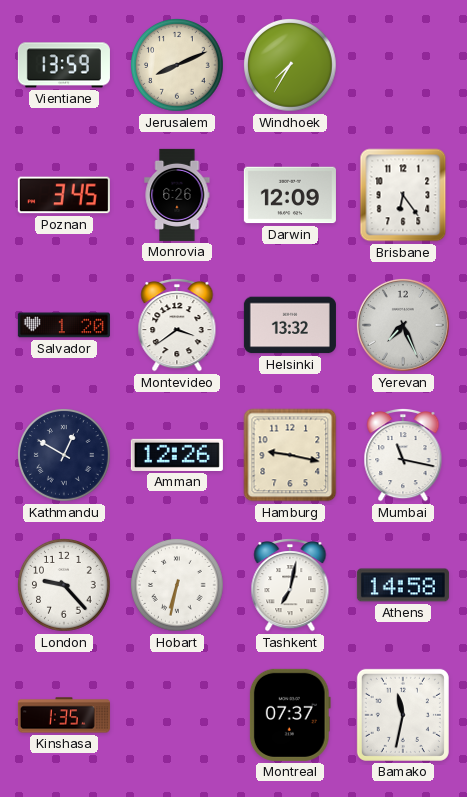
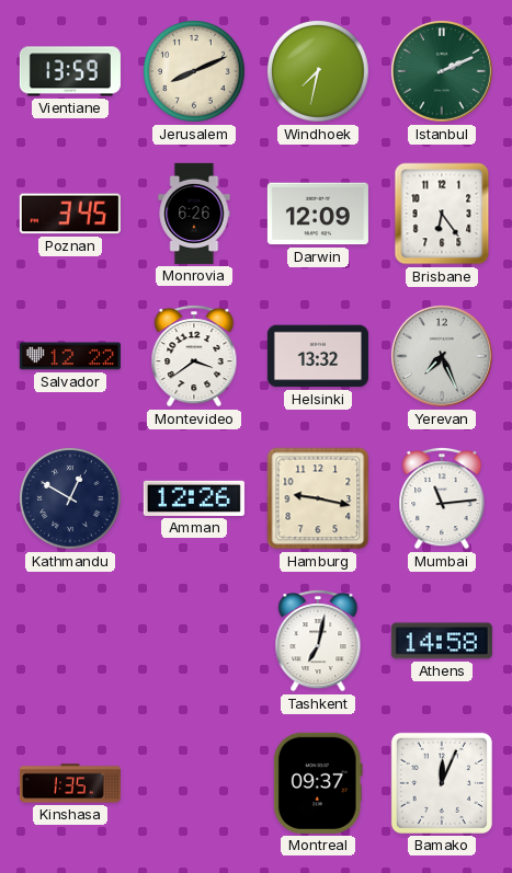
Windhoek: 7:35 -> 7:32
Istanbul: none -> 2:11
Salvador: 1:20 -> 12:22
Mumbai: 11:17 -> 11:14
London: 9:23 -> none
Hobart: 6:32 -> none
Montreal: 07:37 -> 09:37
Bamako: 11:32 -> 12:04
